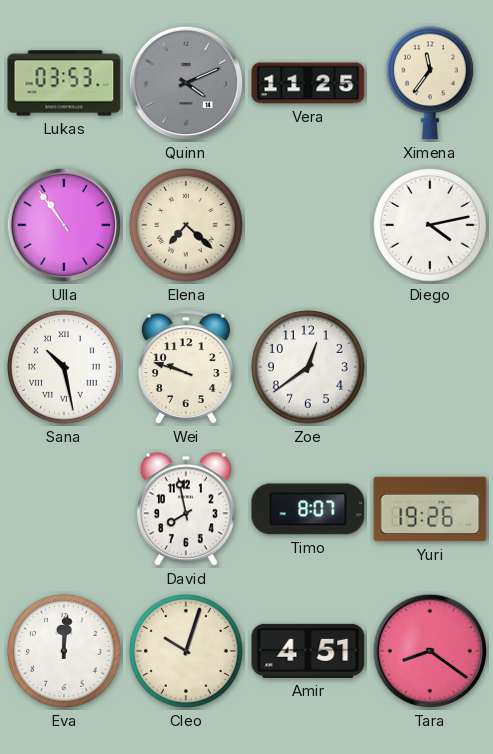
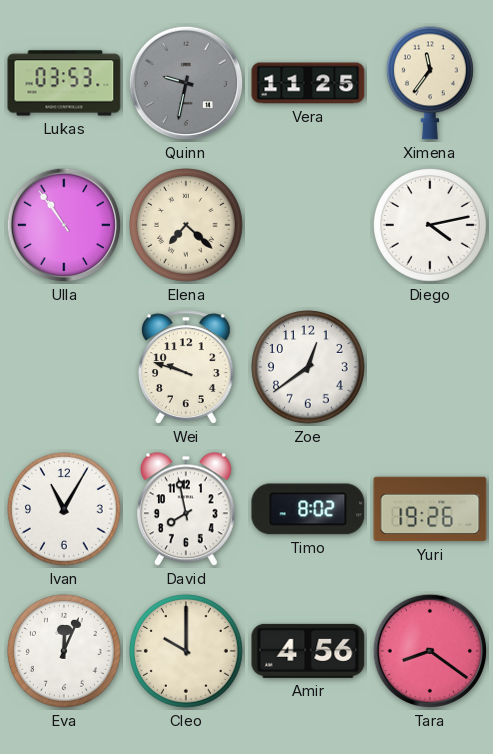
Quinn: 4:11 -> 9:32
Sana: 10:28 -> none
Ivan: none -> 11:05
Timo: 8:07 -> 8:02
Eva: 12:01 -> 12:04
Cleo: 10:03 -> 10:00
Amir: 4:51 -> 4:56
